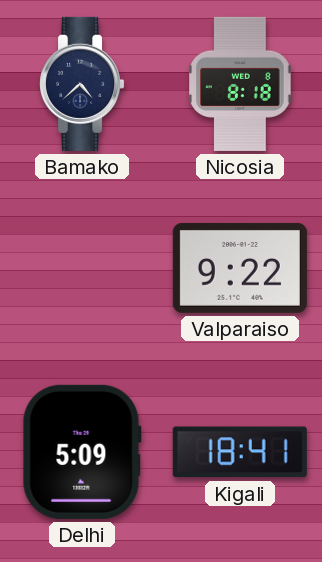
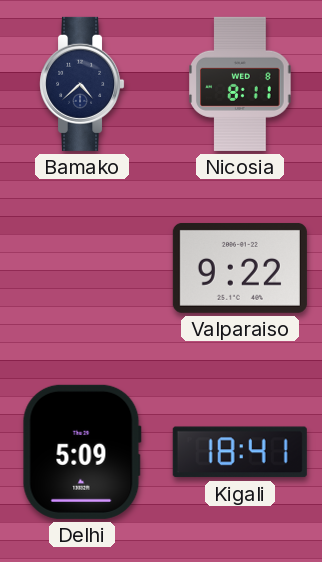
Nicosia: 8:18 -> 8:11
